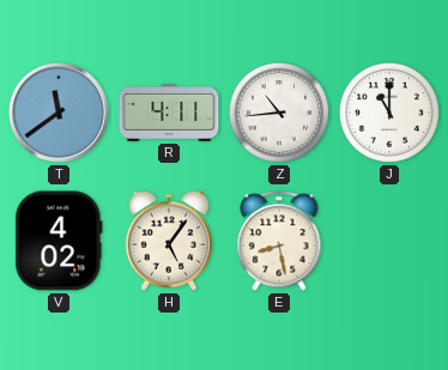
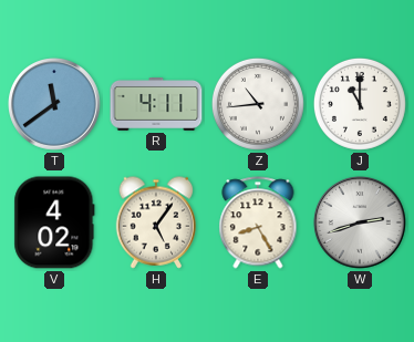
E: 8:28 -> 8:25
W: none -> 2:42
